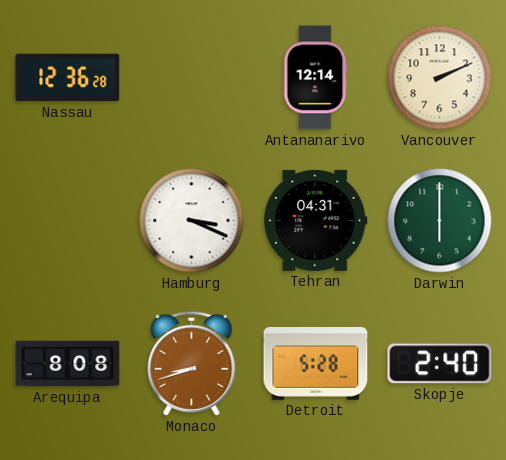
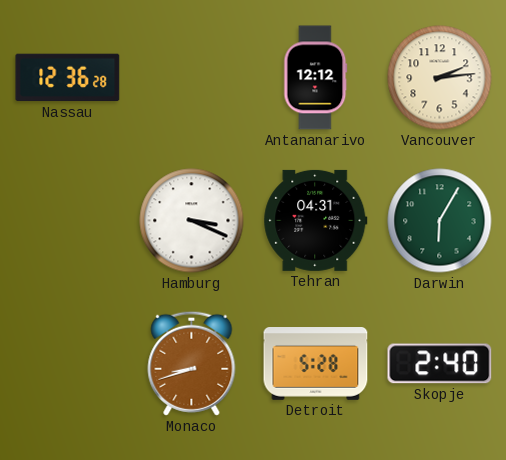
Antananarivo: 12:14 -> 12:12
Vancouver: 2:11 -> 2:14
Darwin: 6:00 -> 6:05
Arequipa: 8:08 -> none
